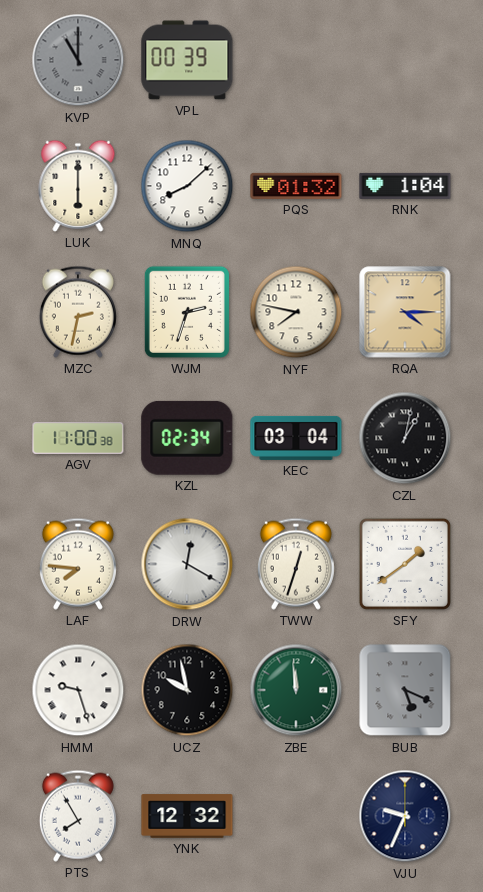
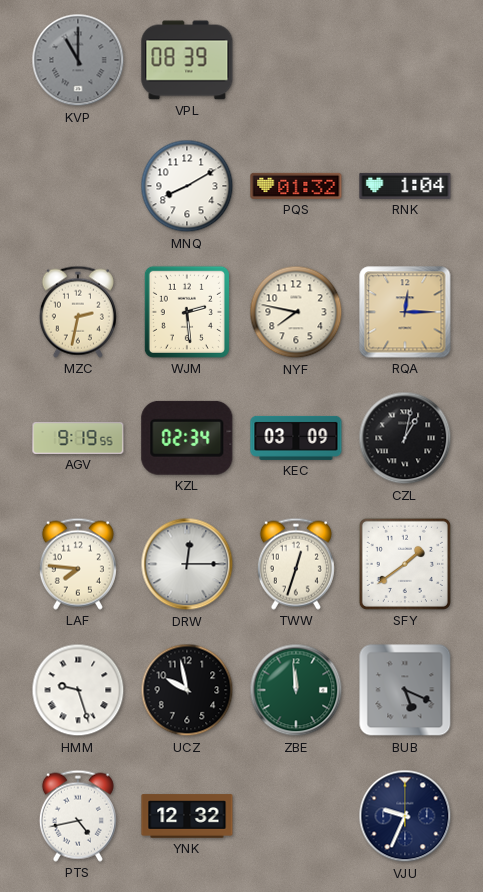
VPL: 00:39 -> 08:39
LUK: 6:00 -> none
MNQ: 8:08 -> 8:10
WJM: 2:33 -> 2:29
RQA: 4:15 -> 12:15
AGV: 11:00 -> 9:19
KEC: 03:04 -> 03:09
DRW: 12:20 -> 12:15
PTS: 7:55 -> 4:43
